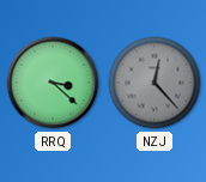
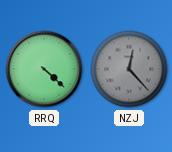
RRQ: 3:22 -> 4:22
